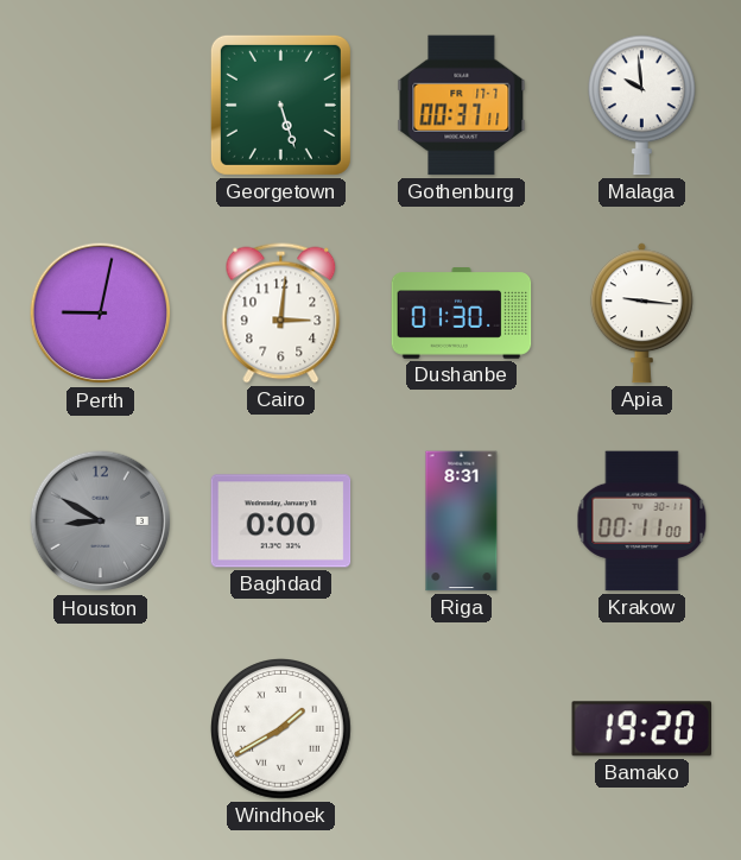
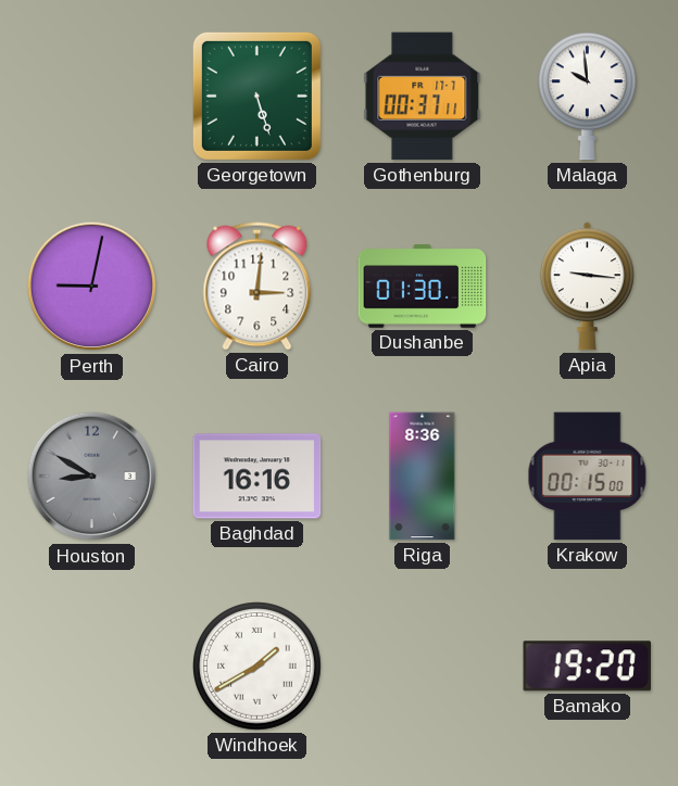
Baghdad: 0:00 -> 16:16
Riga: 8:31 -> 8:36
Krakow: 00:11 -> 00:15
